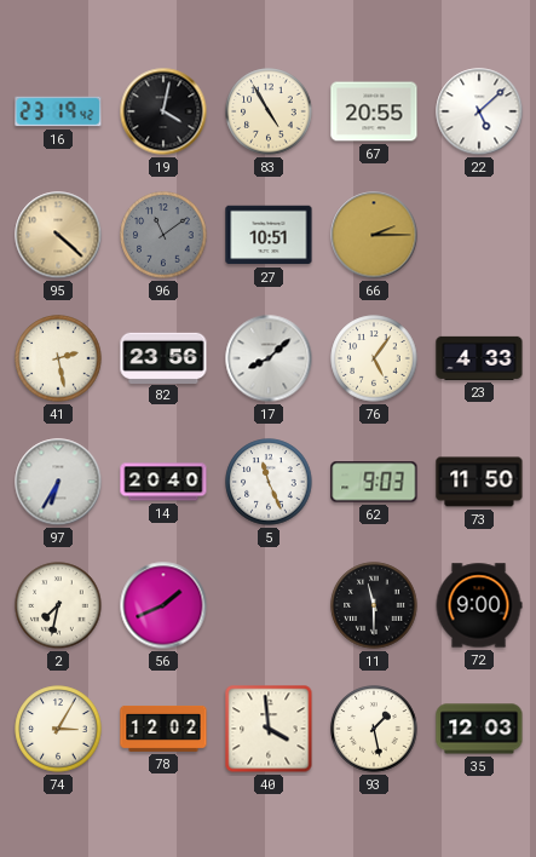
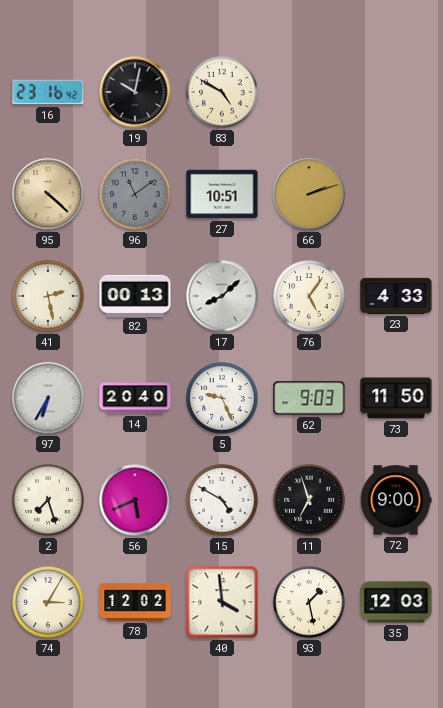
16: 23:19 -> 23:16
19: 4:02 -> 10:02
83: 4:55 -> 4:50
67: 20:55 -> none
22: 5:08 -> none
66: 2:15 -> 2:12
82: 23:56 -> 00:13
5: 11:26 -> 9:26
2: 7:32 -> 7:27
56: 1:41 -> 5:41
15: none -> 4:50
11: 11:30 -> 6:57
